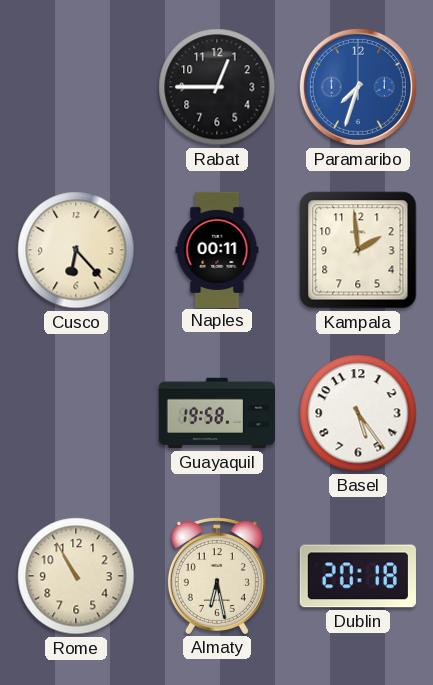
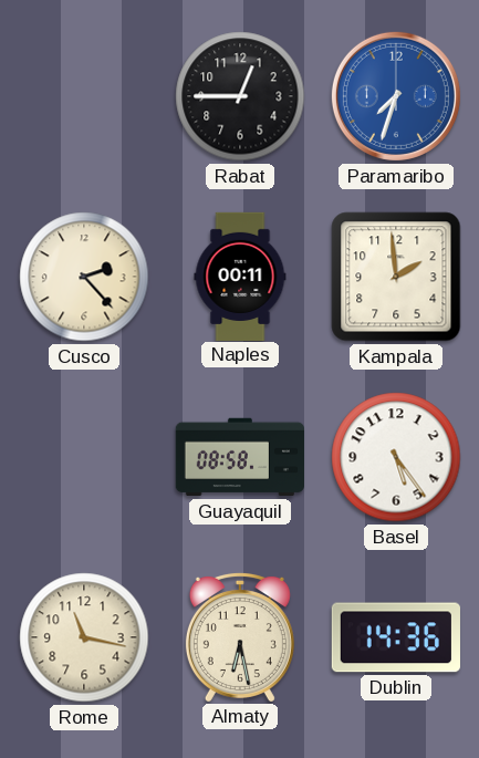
Cusco: 6:23 -> 2:23
Guayaquil: 19:58 -> 08:58
Rome: 10:55 -> 11:17
Dublin: 20:18 -> 14:36
